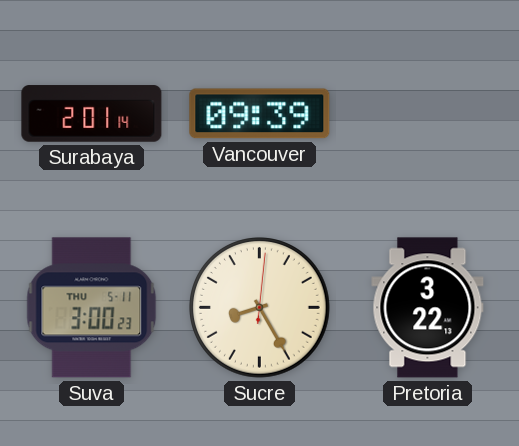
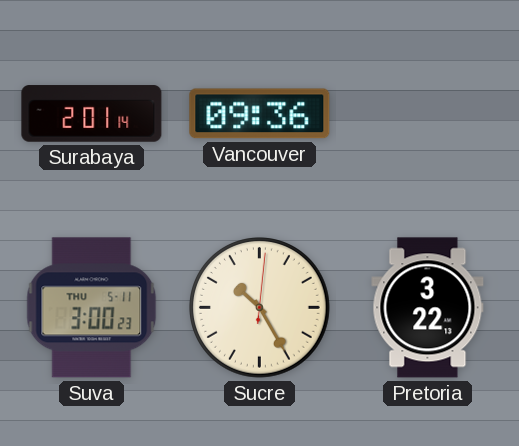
Vancouver: 09:39 -> 09:36
Sucre: 8:25 -> 10:25
